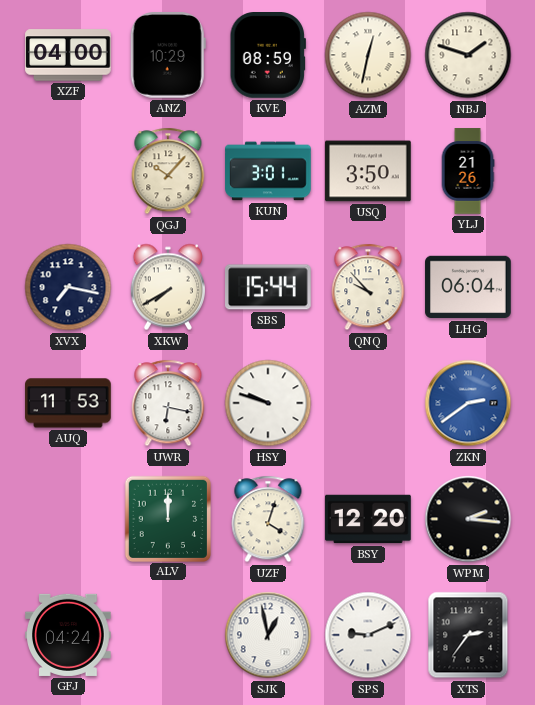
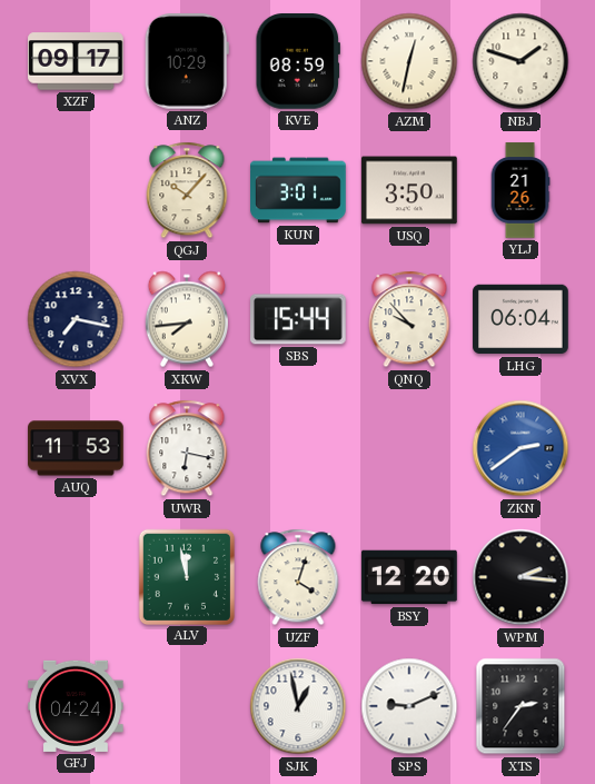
XZF: 04:00 -> 09:17
XKW: 7:40 -> 7:44
HSY: 9:48 -> none
ALV: 12:00 -> 11:58
